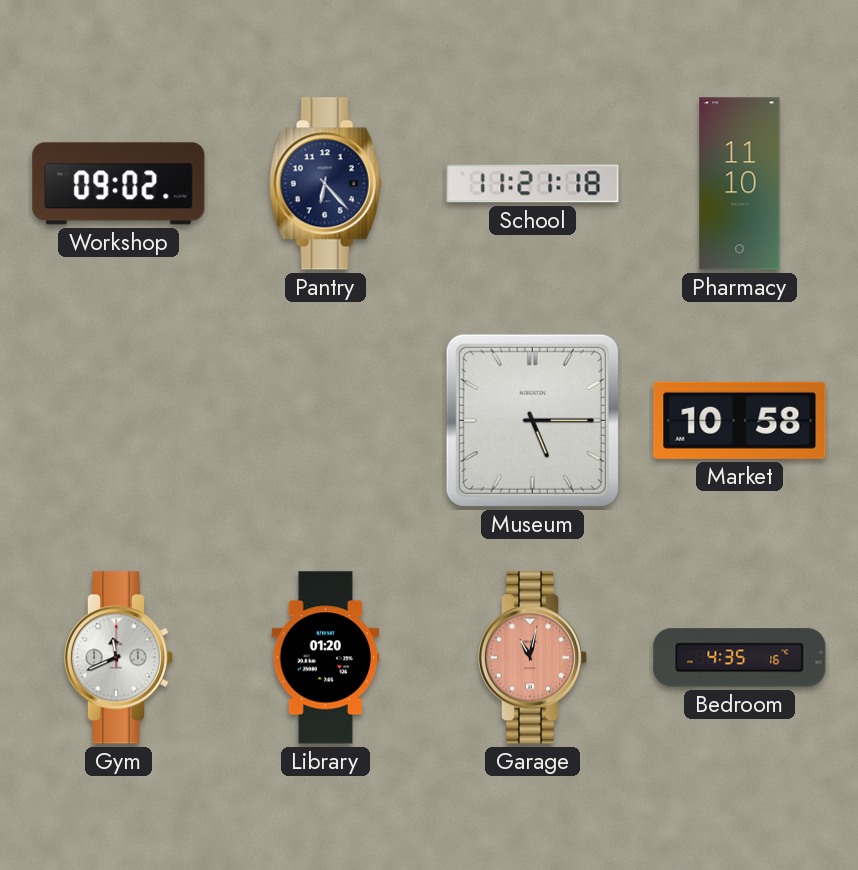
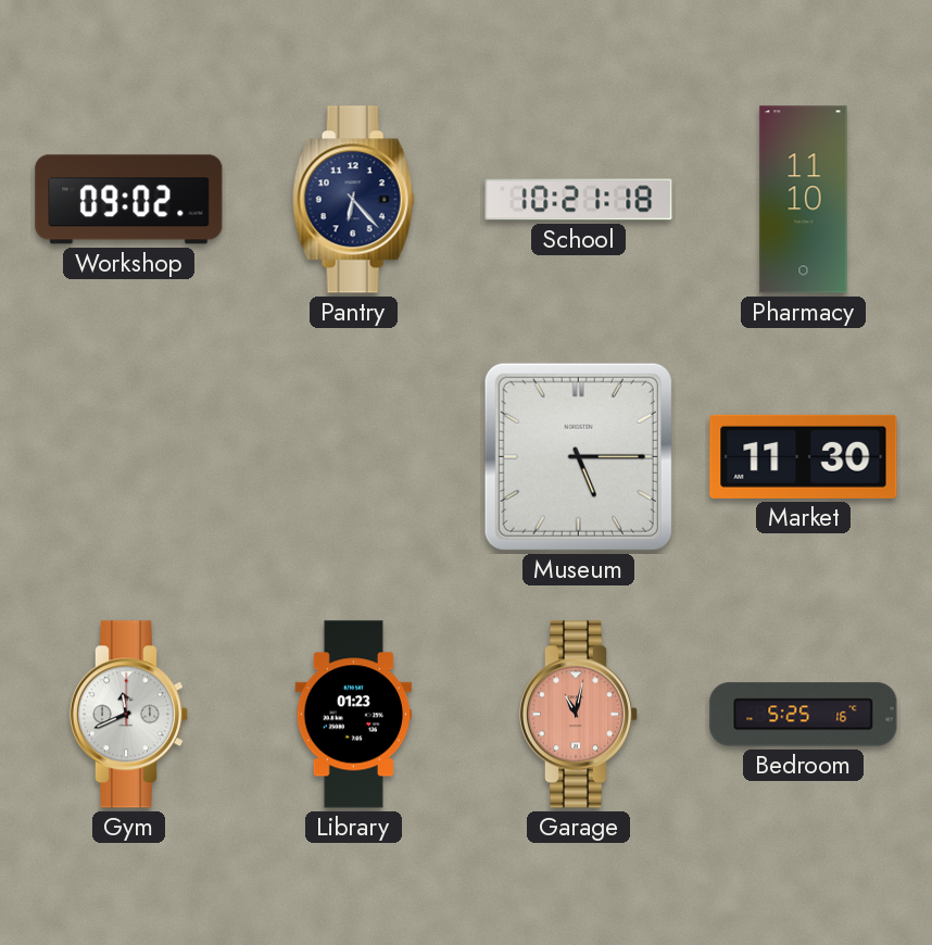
School: 11:21 -> 10:21
Market: 10:58 -> 11:30
Library: 01:20 -> 01:23
Bedroom: 4:35 -> 5:25
